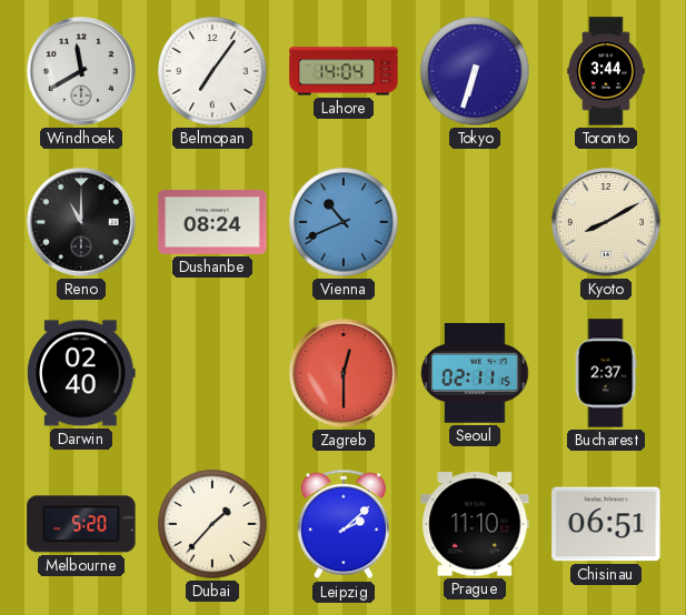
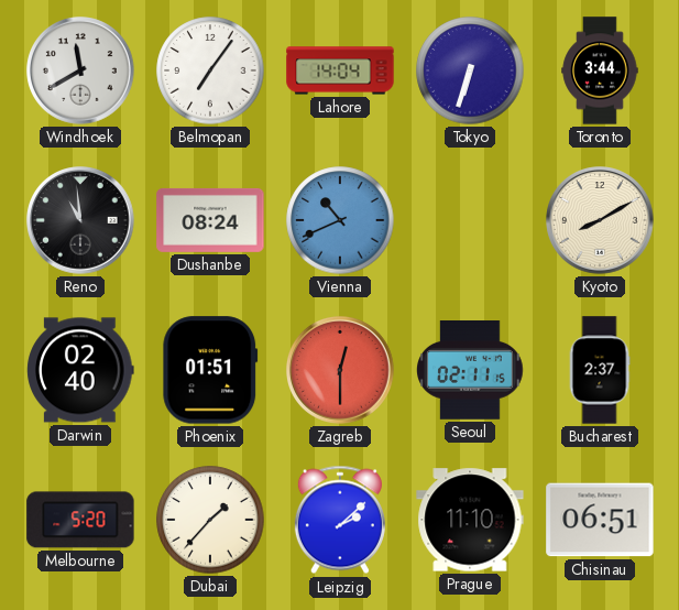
Reno: 11:00 -> 10:59
Phoenix: none -> 01:51
